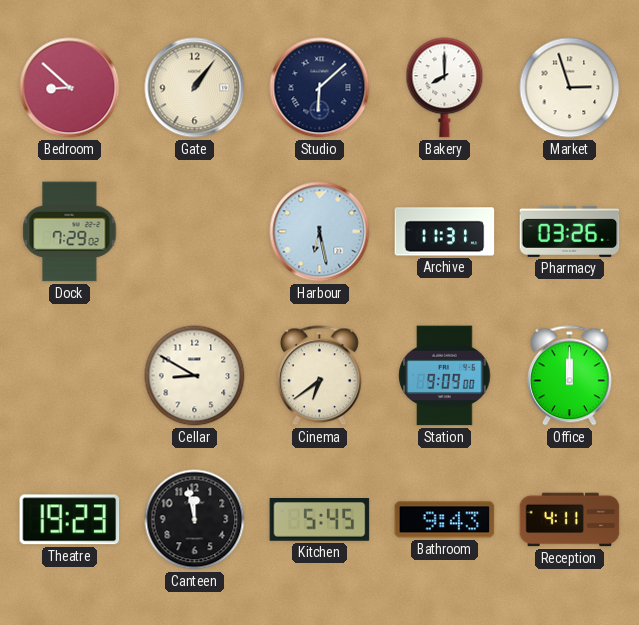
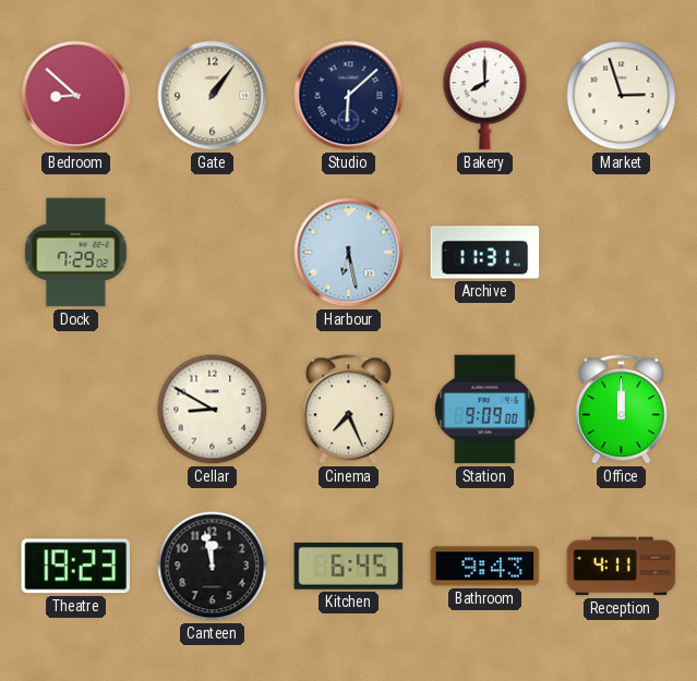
Pharmacy: 03:26 -> none
Cinema: 6:39 -> 7:26
Kitchen: 5:45 -> 6:45
